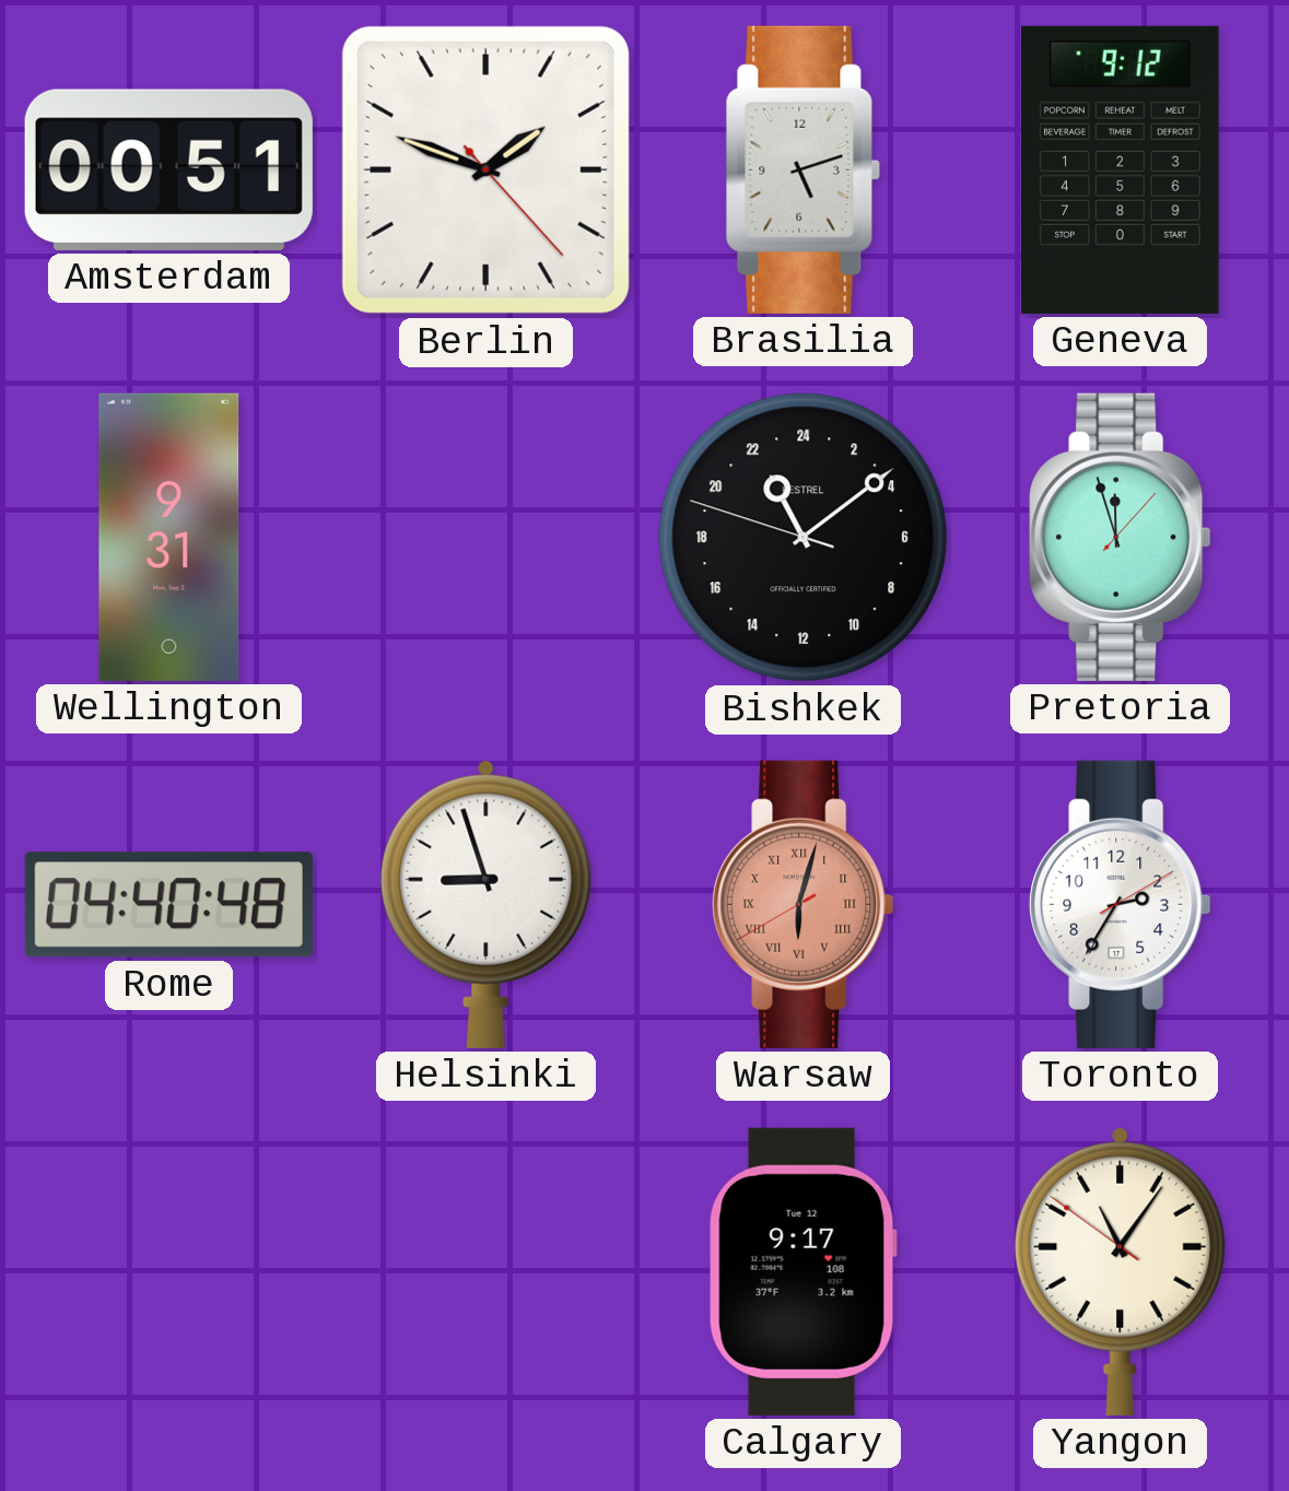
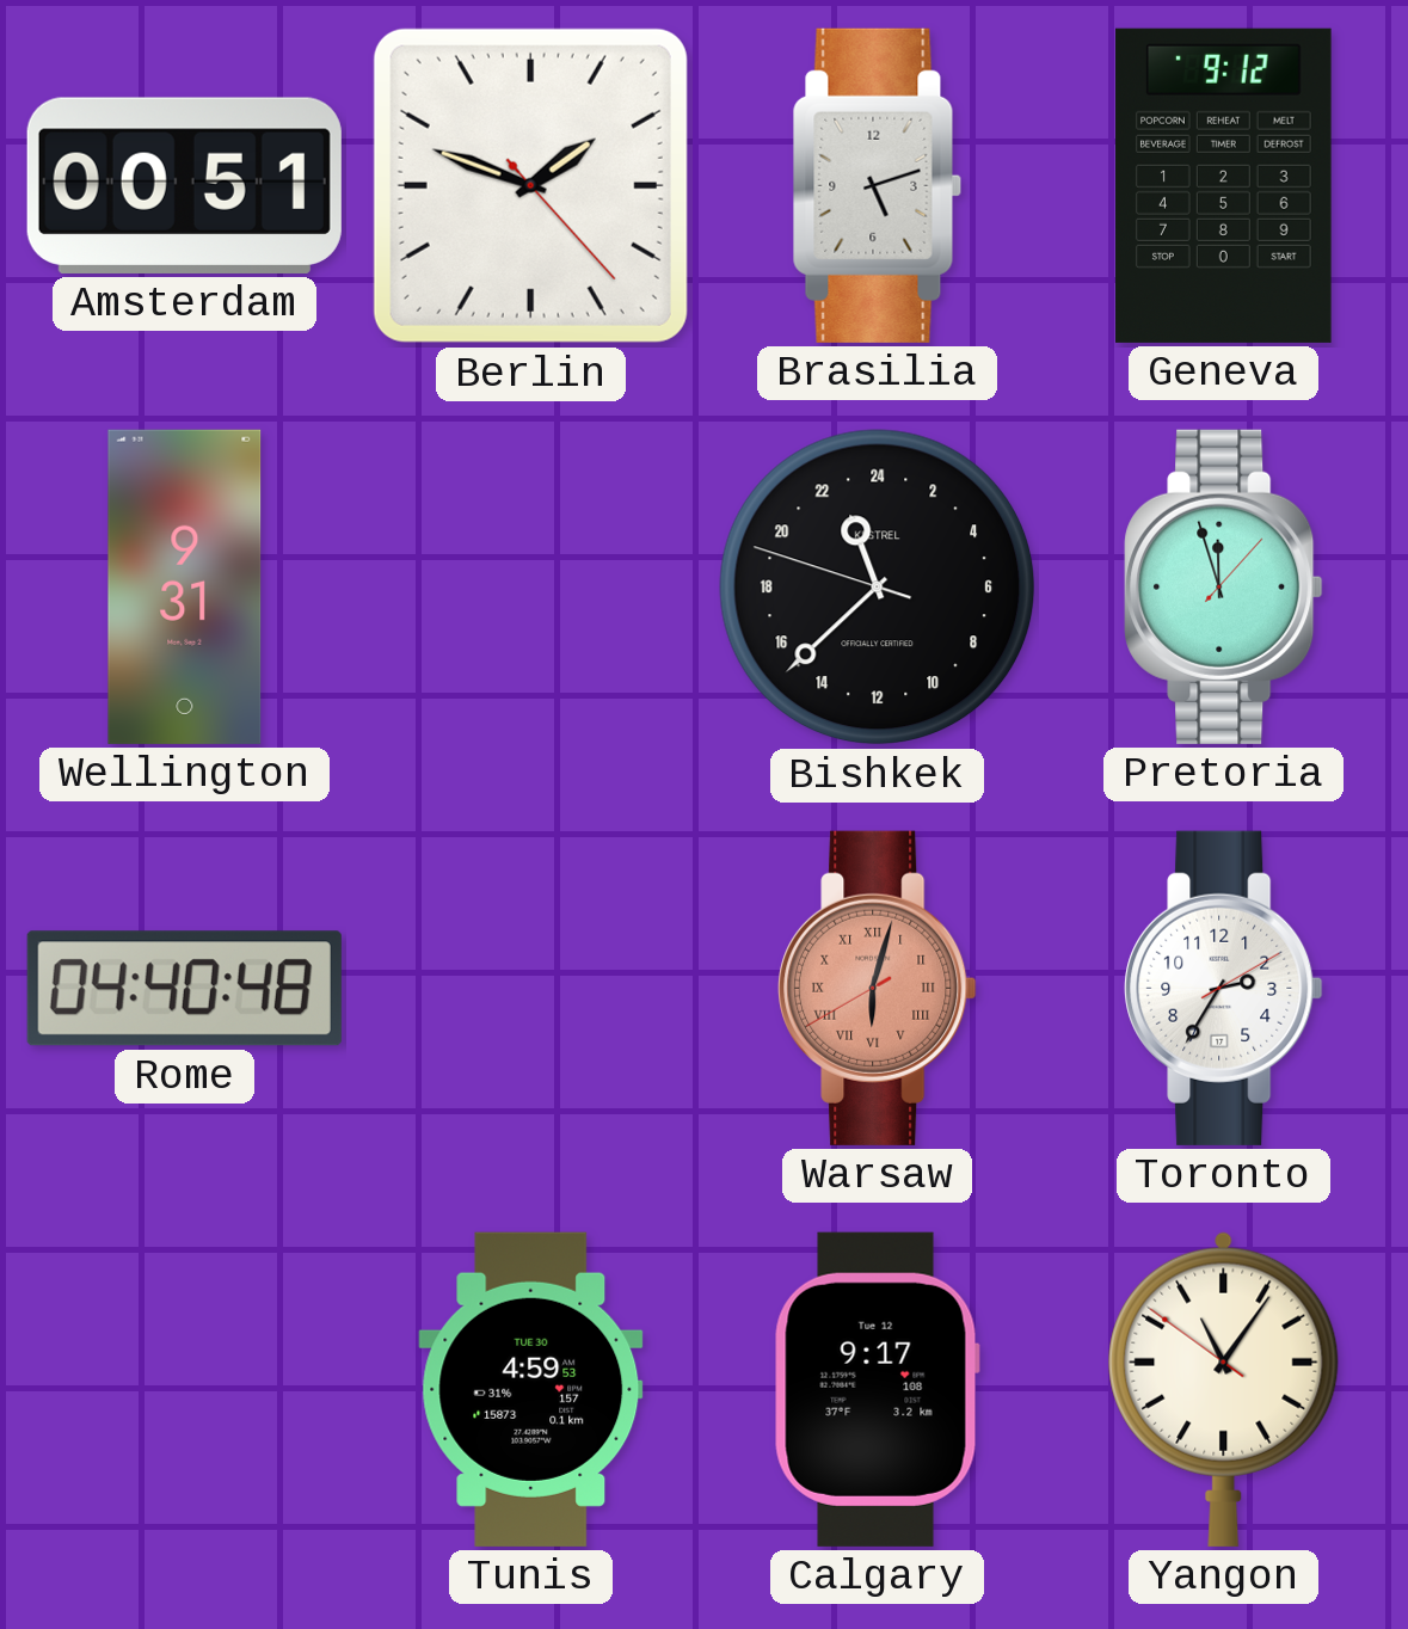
Bishkek: 22:08 -> 22:37
Helsinki: 8:57 -> none
Tunis: none -> 4:59
